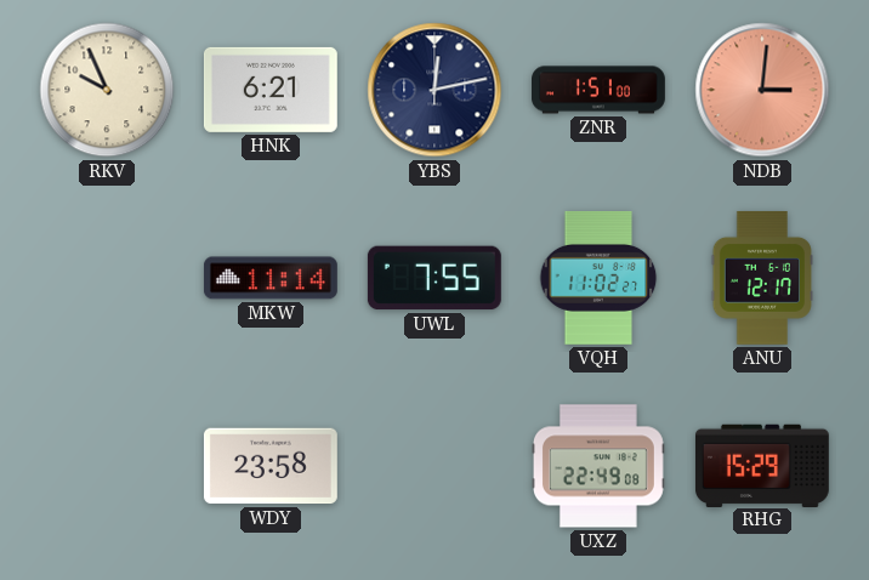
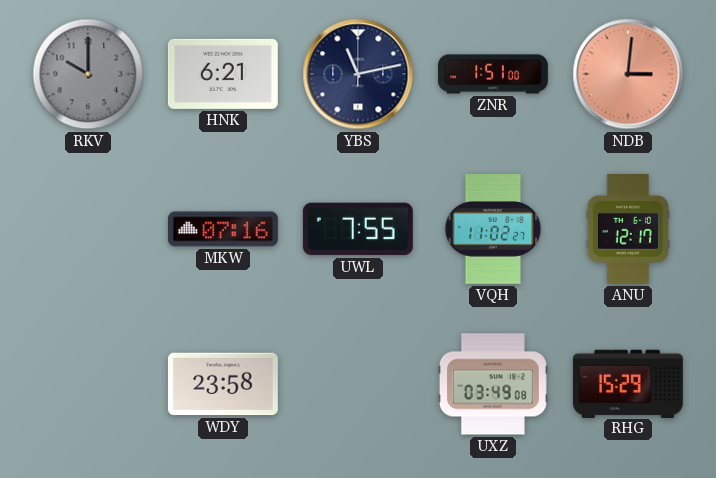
RKV: 9:56 -> 10:00
RKV dial: cream -> grey
YBS: 12:13 -> 11:13
MKW: 11:14 -> 07:16
UXZ: 22:49 -> 03:49
